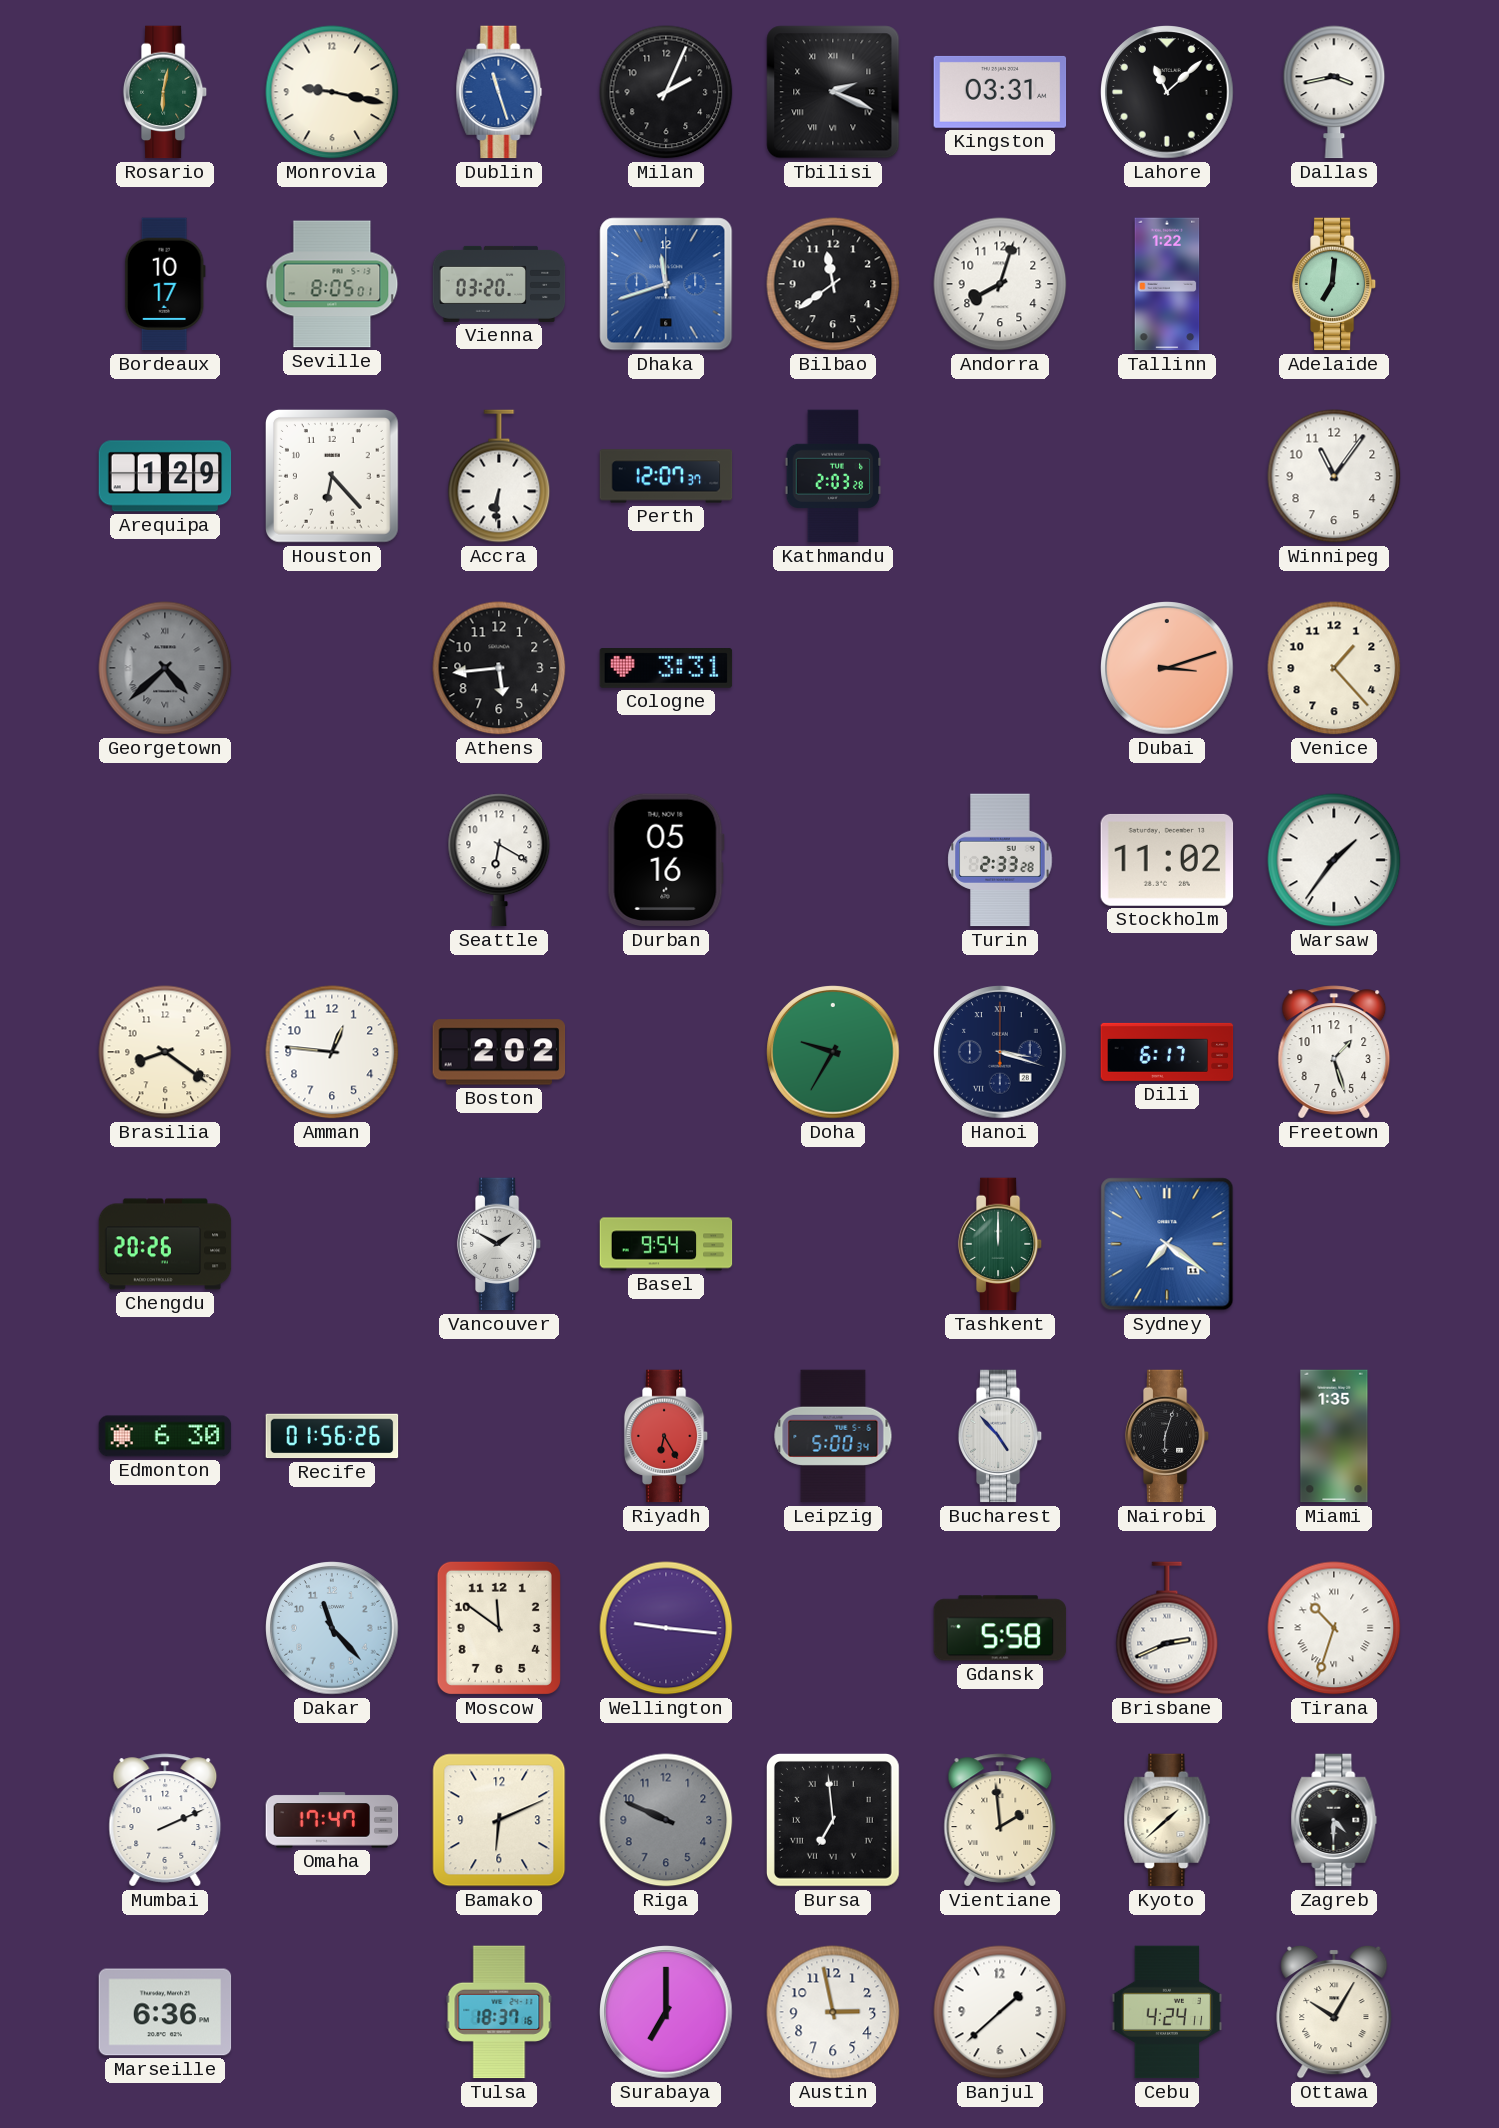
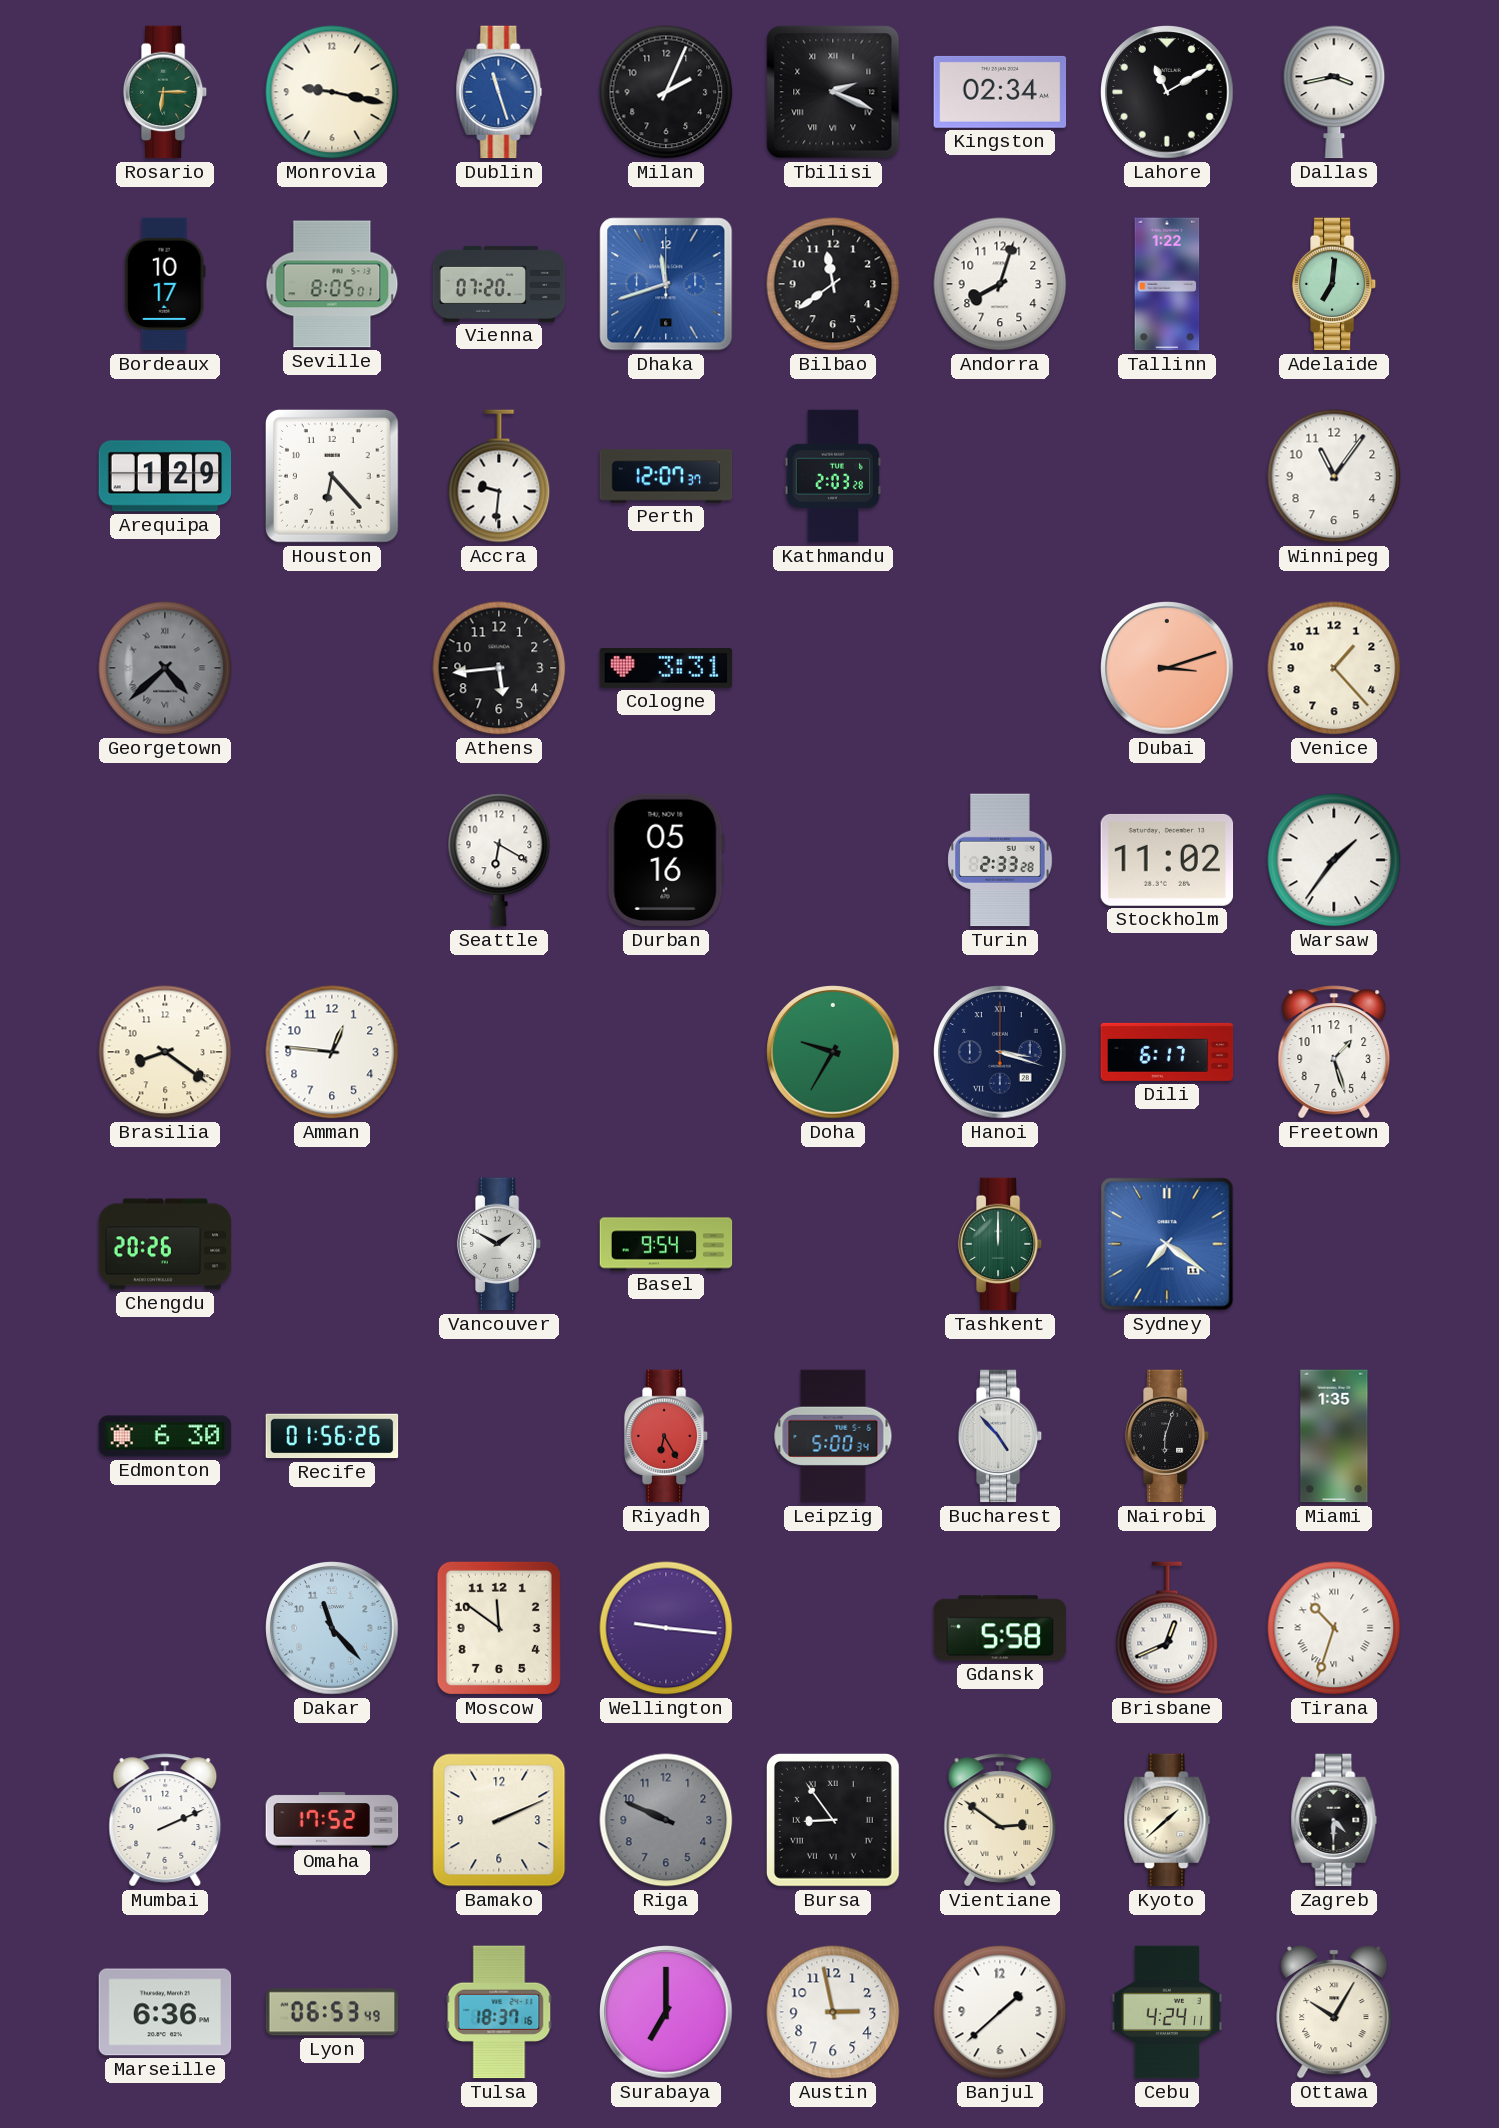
Rosario: 6:02 -> 6:15
Kingston: 03:31 -> 02:34
Lahore: 11:08 -> 11:10
Vienna: 03:20 -> 07:20
Accra: 6:31 -> 9:31
Boston: 2:02 -> none
Brisbane: 2:41 -> 12:41
Omaha: 17:47 -> 17:52
Bamako: 6:11 -> 2:11
Bursa: 6:59 -> 8:54
Vientiane: 1:59 -> 2:51
Lyon: none -> 06:53
